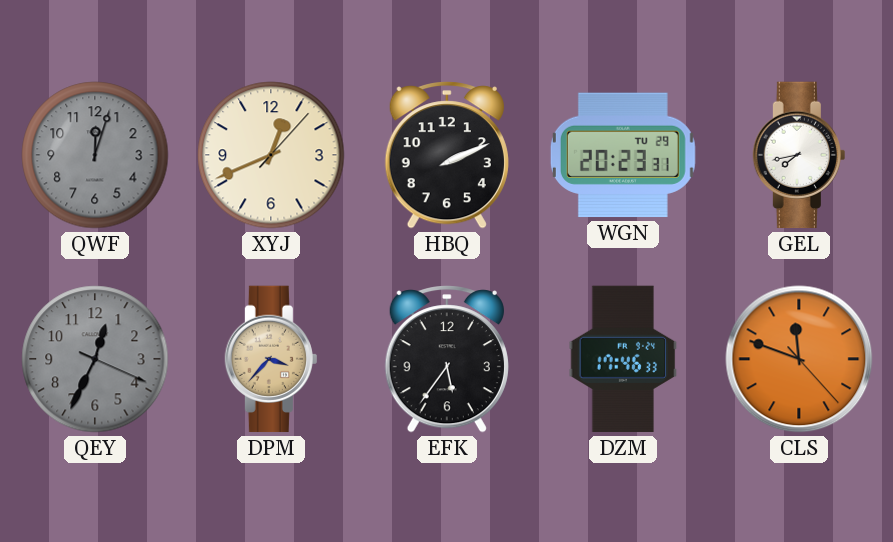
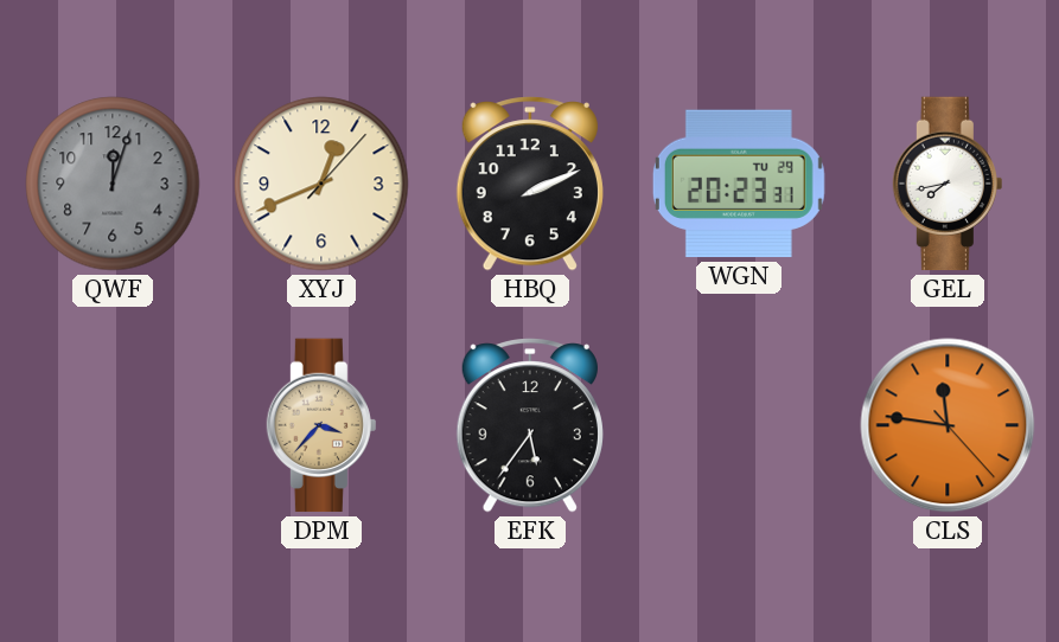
QEY: 12:34 -> none
DZM: 17:46 -> none
CLS: 11:48 -> 11:46
